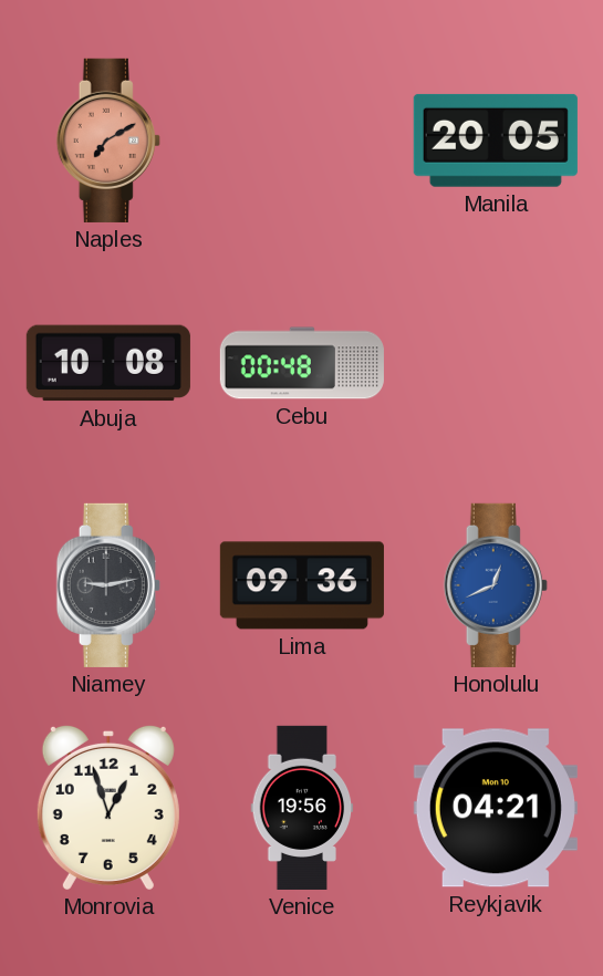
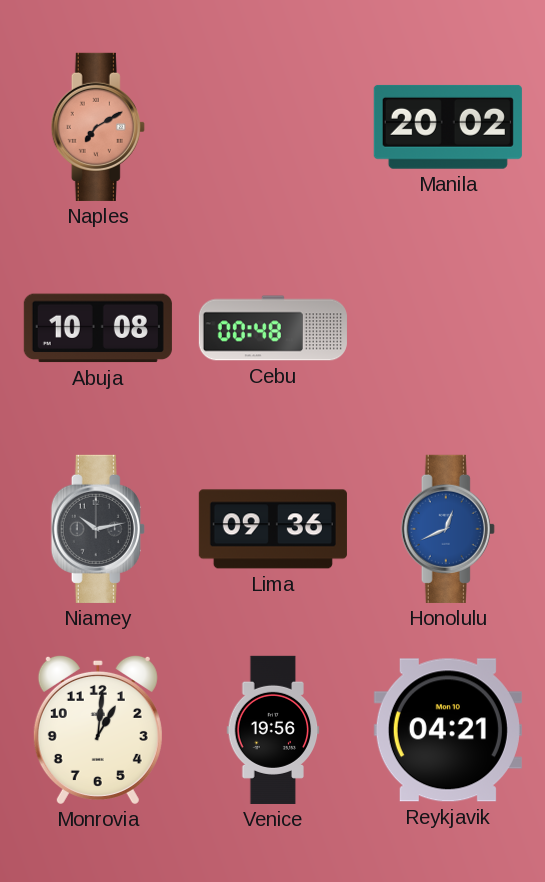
Manila: 20:05 -> 20:02
Niamey: 9:13 -> 10:13
Monrovia: 12:57 -> 1:01
